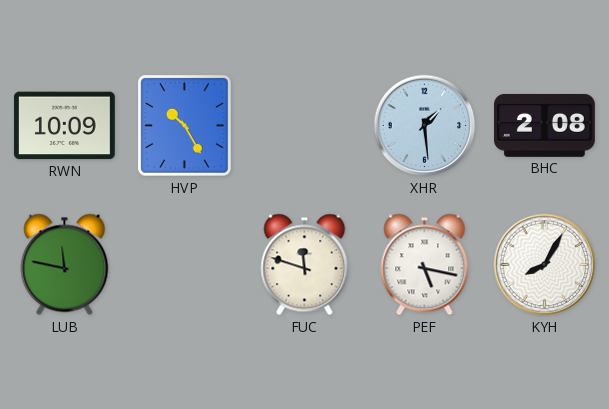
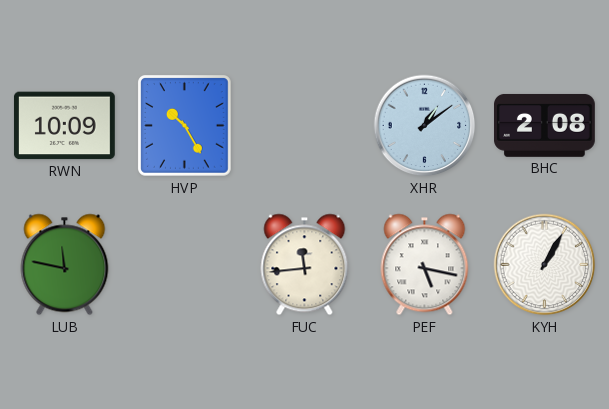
XHR: 1:29 -> 1:09
FUC: 11:48 -> 11:44
KYH: 8:05 -> 1:05
